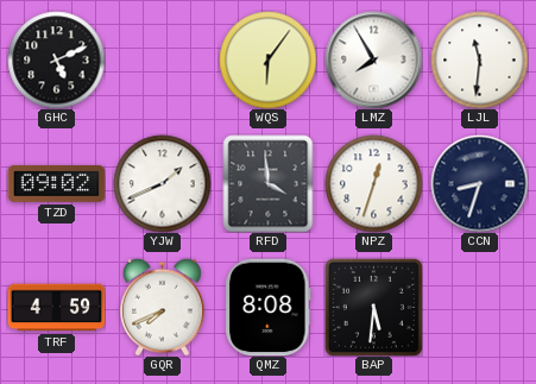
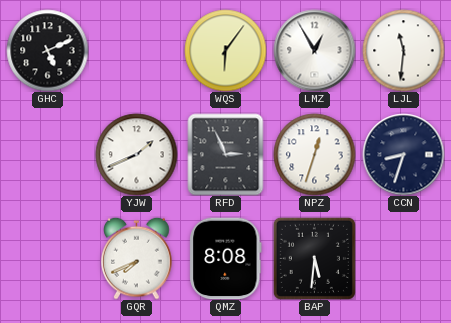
LMZ: 7:55 -> 12:55
TZD: 09:02 -> none
RFD: 3:59 -> 2:56
TRF: 4:59 -> none
